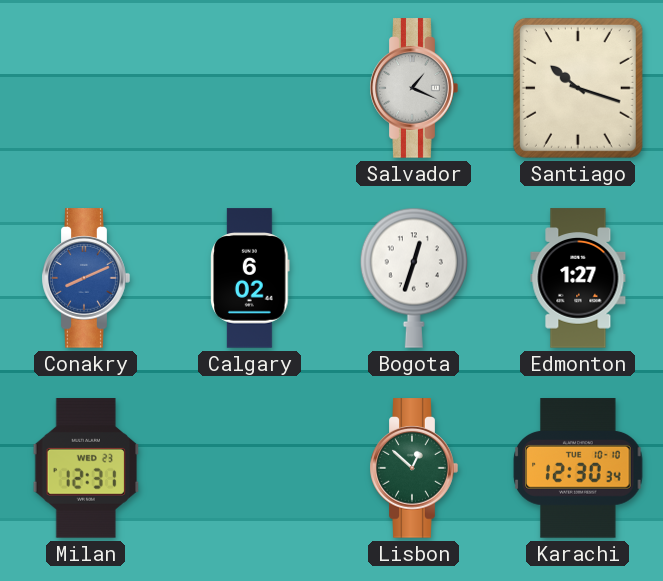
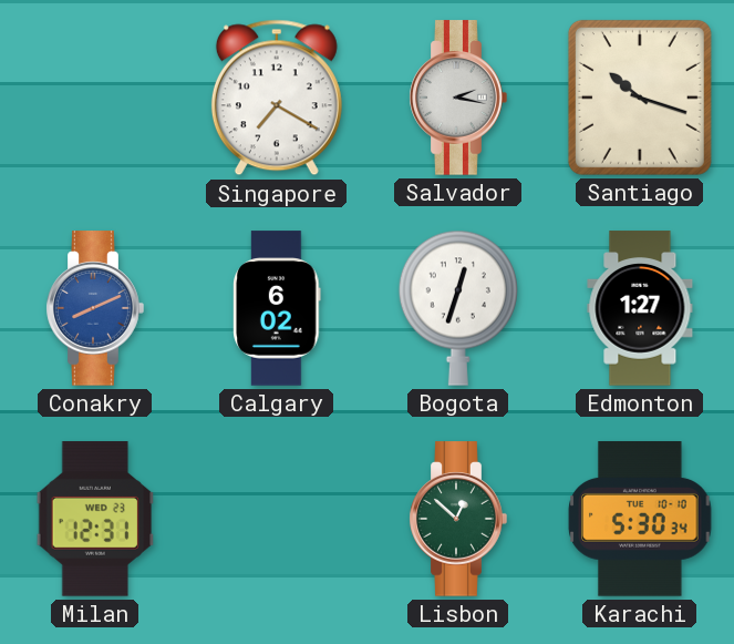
Singapore: none -> 7:20
Salvador: 1:19 -> 2:17
Karachi: 12:30 -> 5:30
